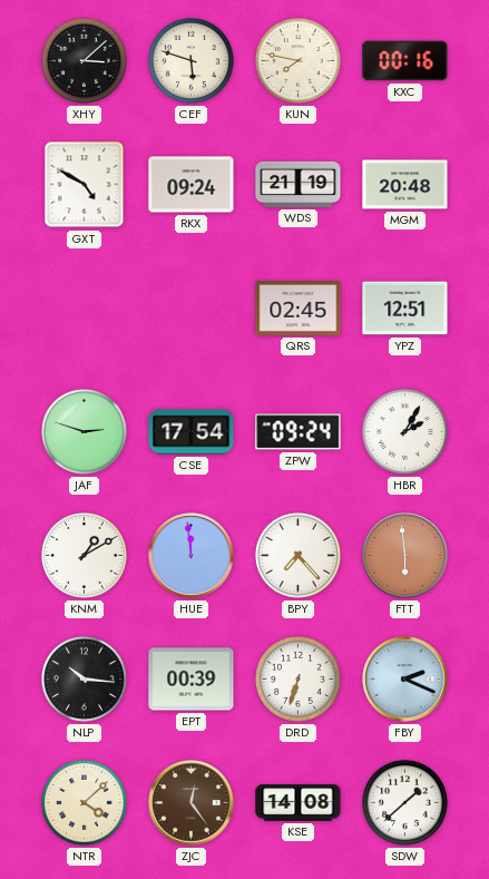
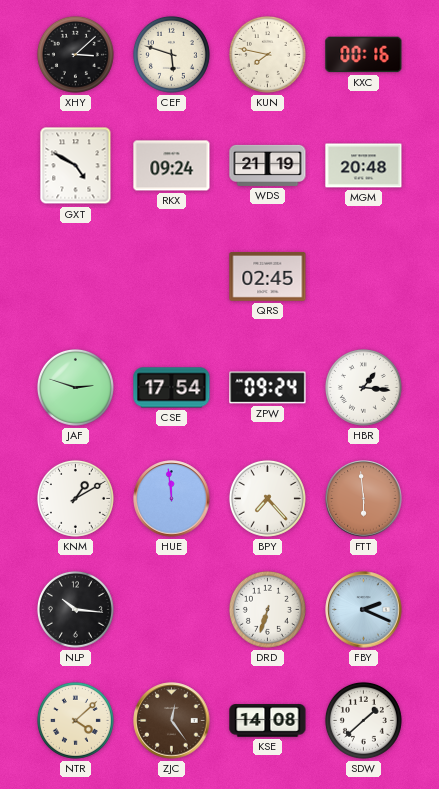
YPZ: 12:51 -> none
HBR: 2:05 -> 1:16
EPT: 00:39 -> none
